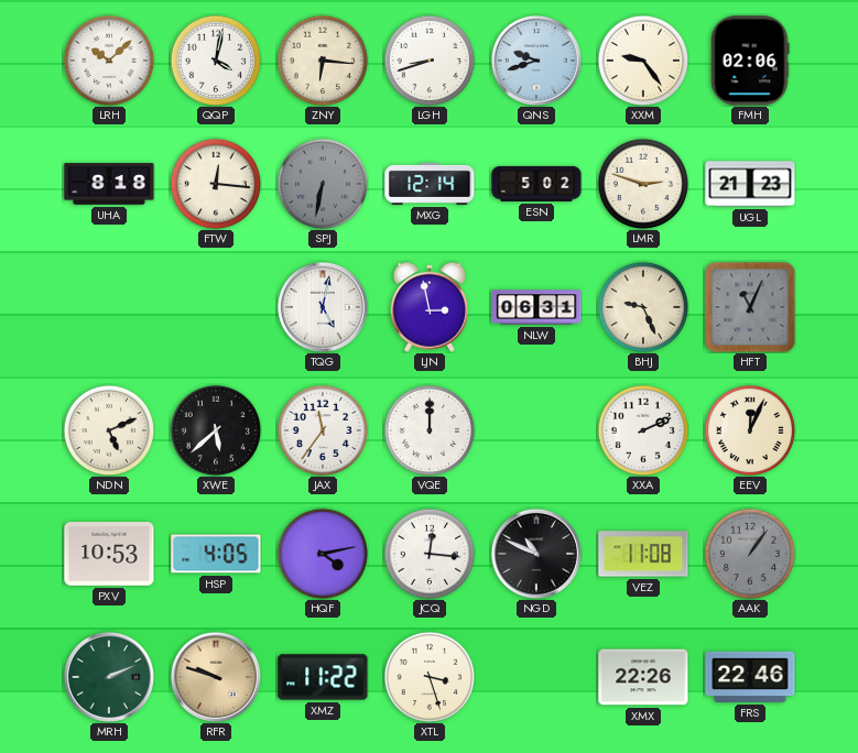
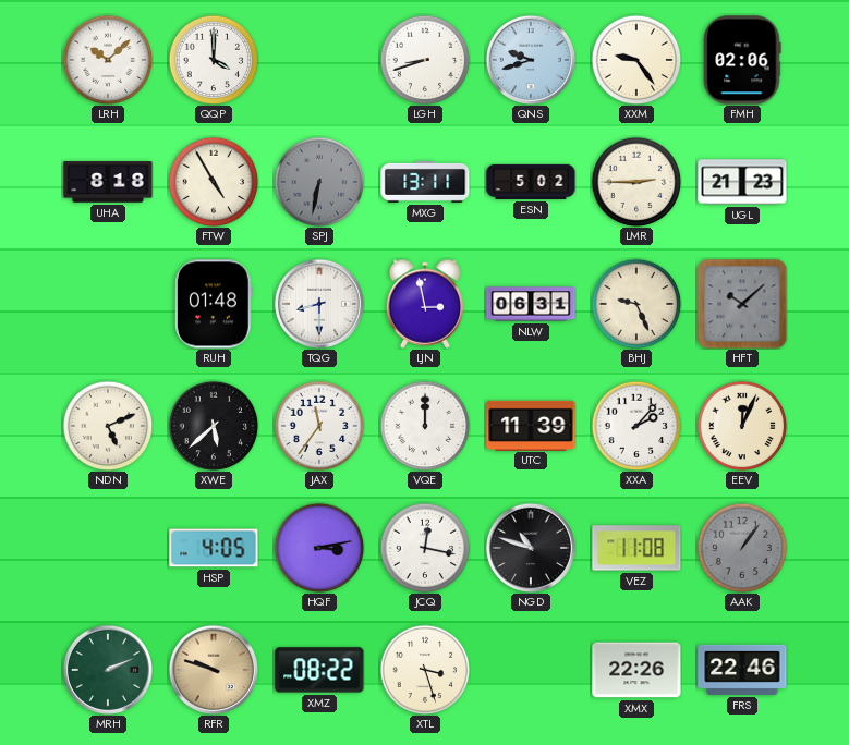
QQP: 4:02 -> 4:00
ZNY: 6:16 -> none
FTW: 12:16 -> 4:55
MXG: 12:14 -> 13:11
LMR: 2:48 -> 2:45
RUH: none -> 01:48
TQG: 5:02 -> 8:30
HFT: 11:04 -> 10:08
UTC: none -> 11:39
XXA: 2:11 -> 2:07
PXV: 10:53 -> none
HQF: 4:13 -> 3:13
JCQ: 12:16 -> 12:17
NGD: 10:49 -> 10:48
XMZ: 11:22 -> 08:22
